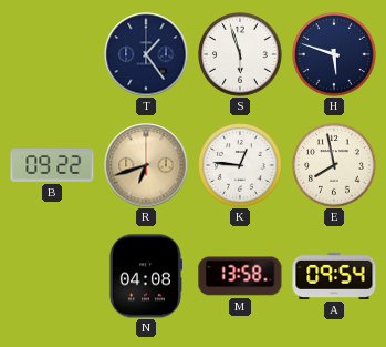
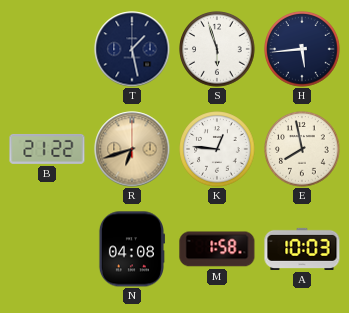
T: 1:24 -> 1:28
H: 5:48 -> 5:44
B: 09:22 -> 21:22
M: 13:58 -> 1:58
A: 09:54 -> 10:03
